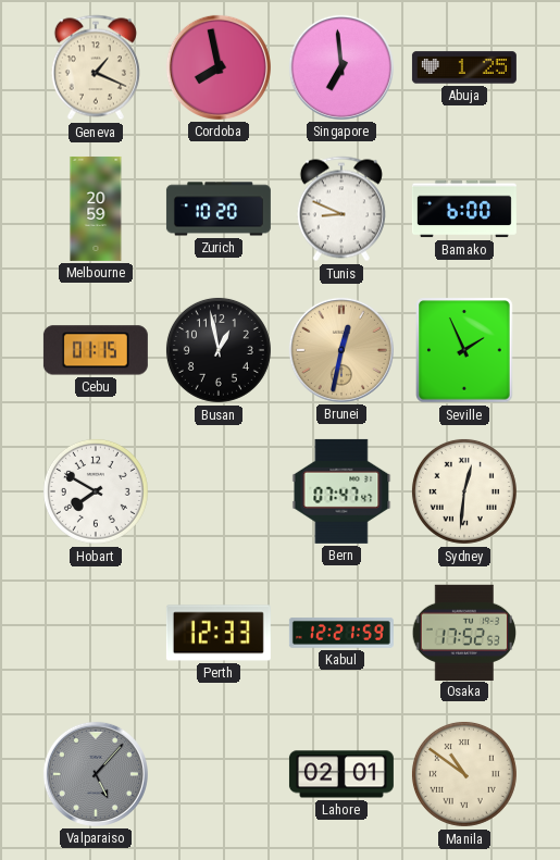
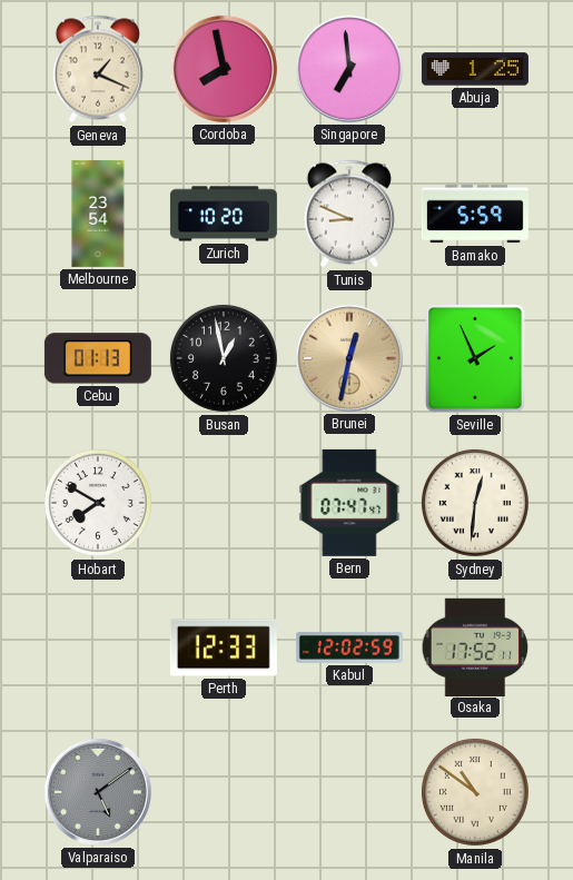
Melbourne: 20:59 -> 23:54
Bamako: 6:00 -> 5:59
Cebu: 01:15 -> 01:13
Kabul: 12:21 -> 12:02
Osaka: 17:52:53 -> 17:52:11
Valparaiso: 5:07 -> 5:09
Lahore: 02:01 -> none
